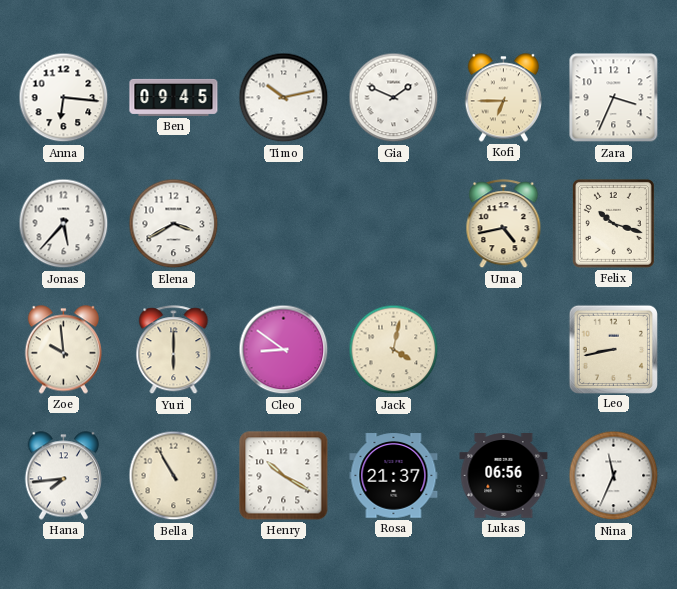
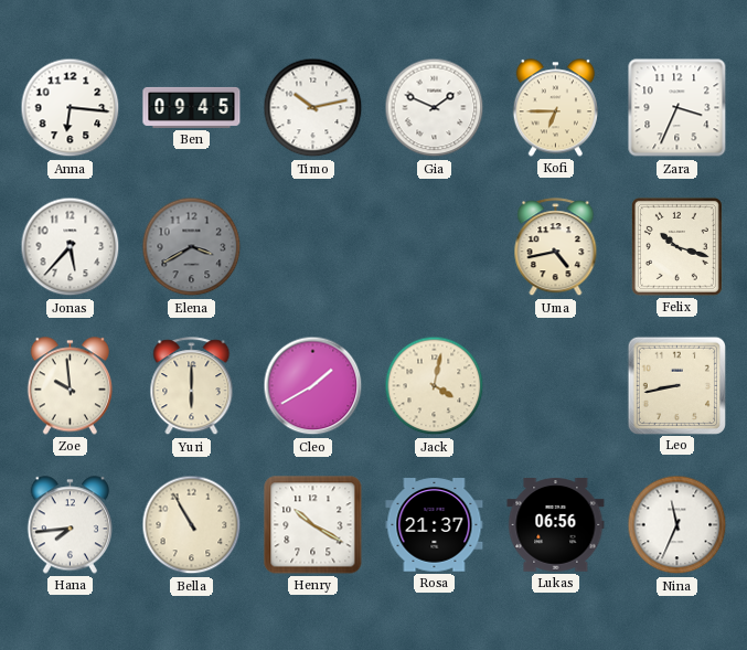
Elena dial: white -> grey
Cleo: 8:51 -> 1:40
